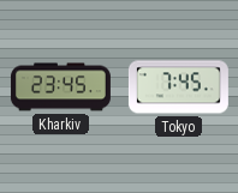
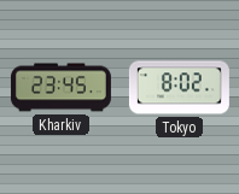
Tokyo: 7:45 -> 8:02
